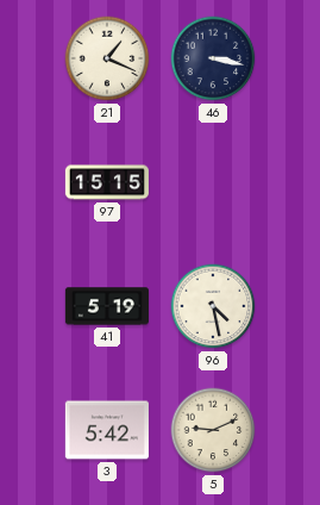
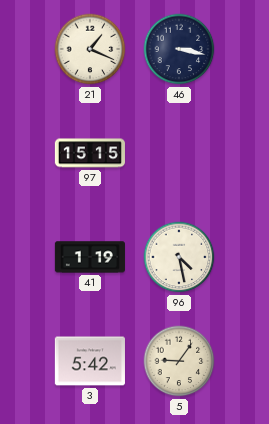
41: 5:19 -> 1:19
5: 9:11 -> 9:06
